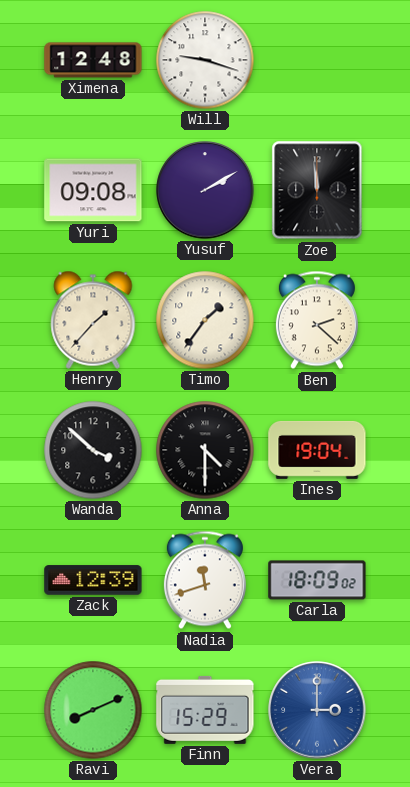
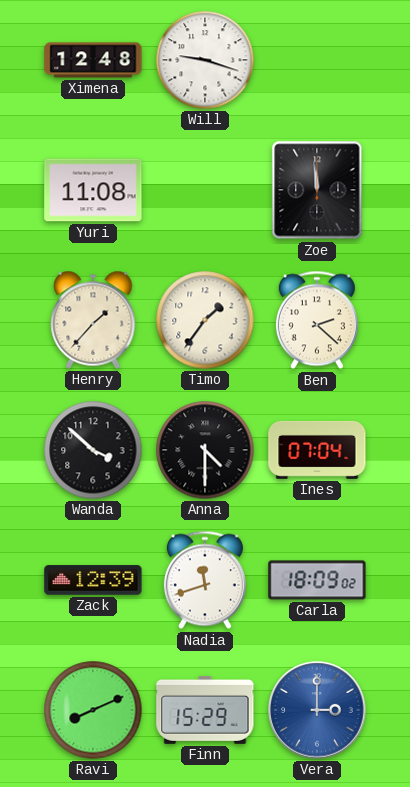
Yuri: 09:08 -> 11:08
Yusuf: 2:10 -> none
Ines: 19:04 -> 07:04
